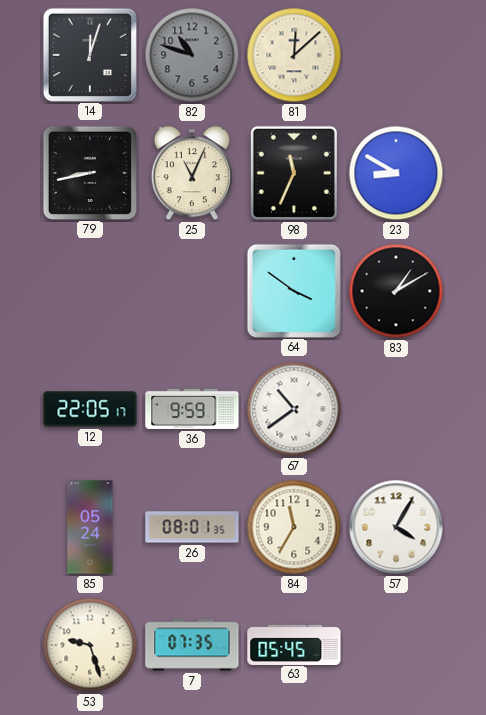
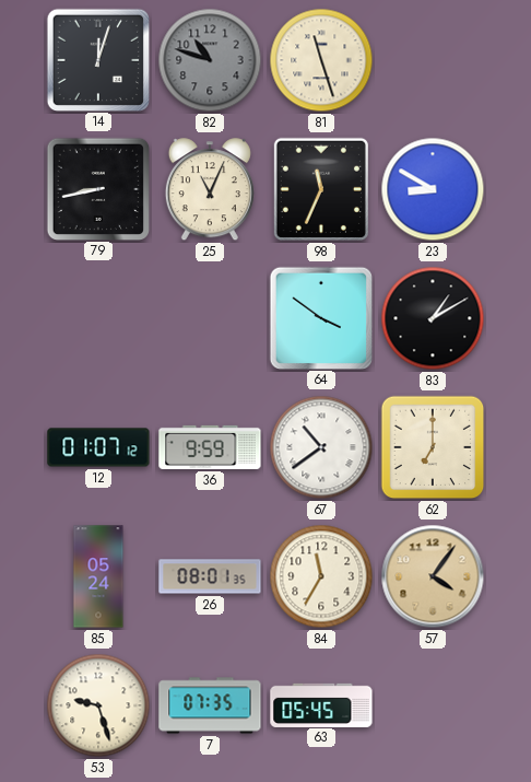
81: 12:08 -> 11:27
12: 22:05 -> 01:07
62: none -> 7:00
57: 4:05 -> 4:06
57 dial: white -> champagne
